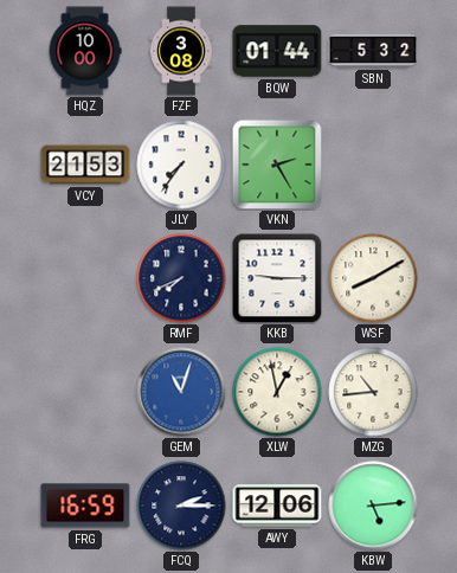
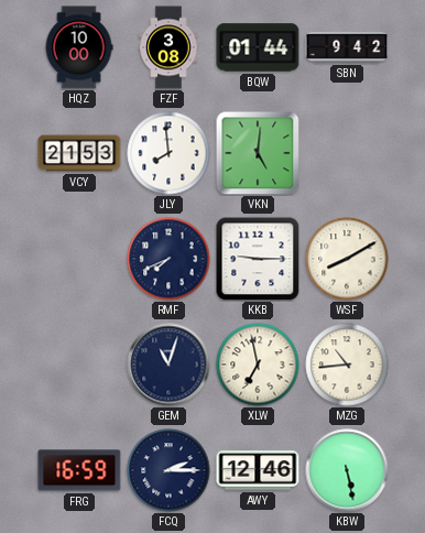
SBN: 5:32 -> 9:42
JLY: 7:36 -> 7:59
VKN: 2:25 -> 5:01
GEM dial: blue -> navy
XLW: 12:58 -> 6:58
AWY: 12:06 -> 12:46
KBW: 5:14 -> 5:28
